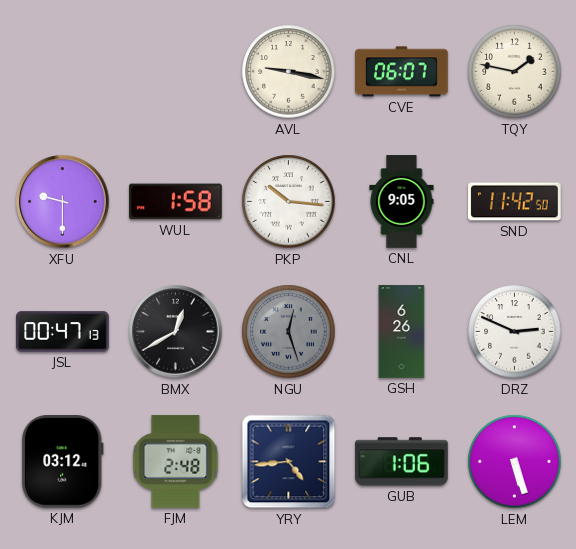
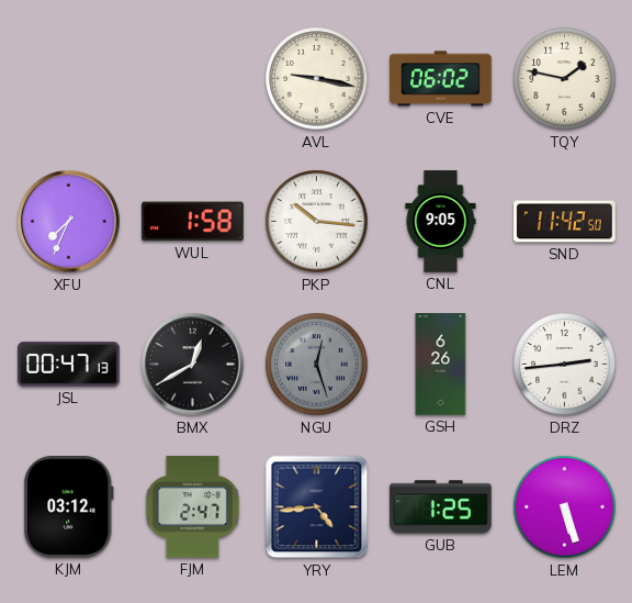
CVE: 06:07 -> 06:02
XFU: 9:30 -> 7:34
DRZ: 2:49 -> 2:44
FJM: 2:48 -> 2:47
GUB: 1:06 -> 1:25
